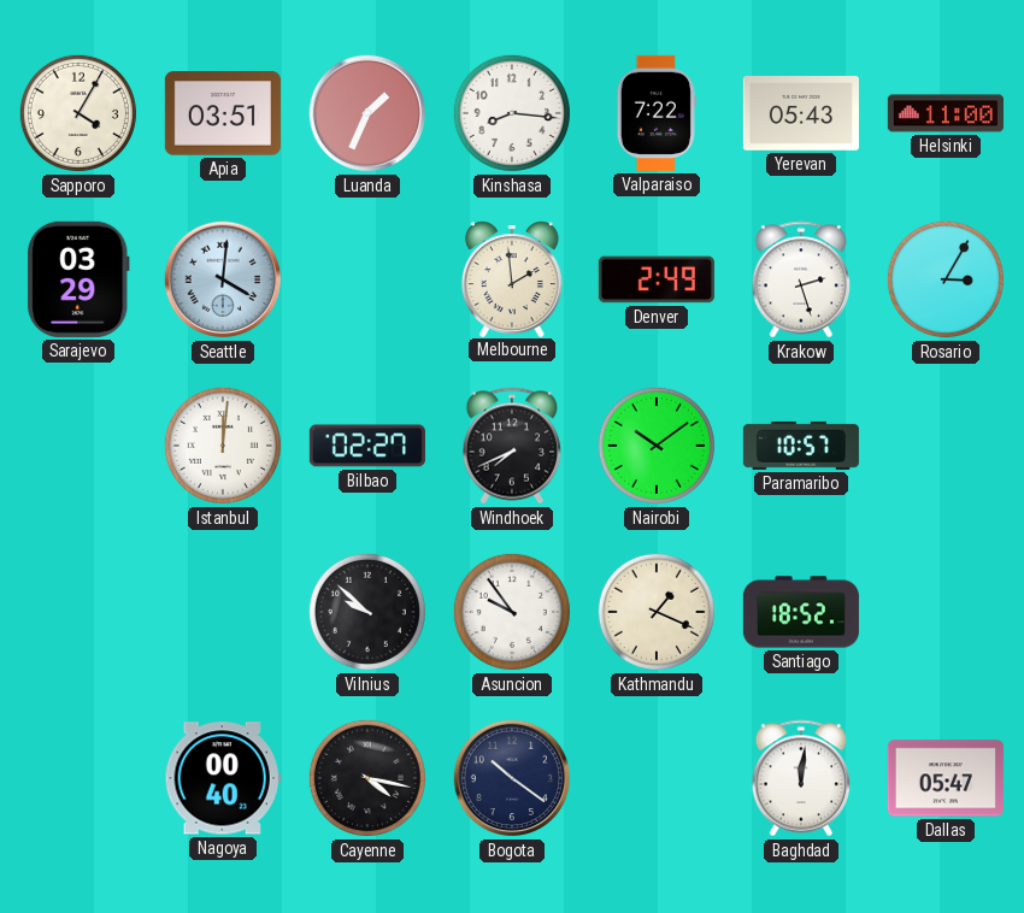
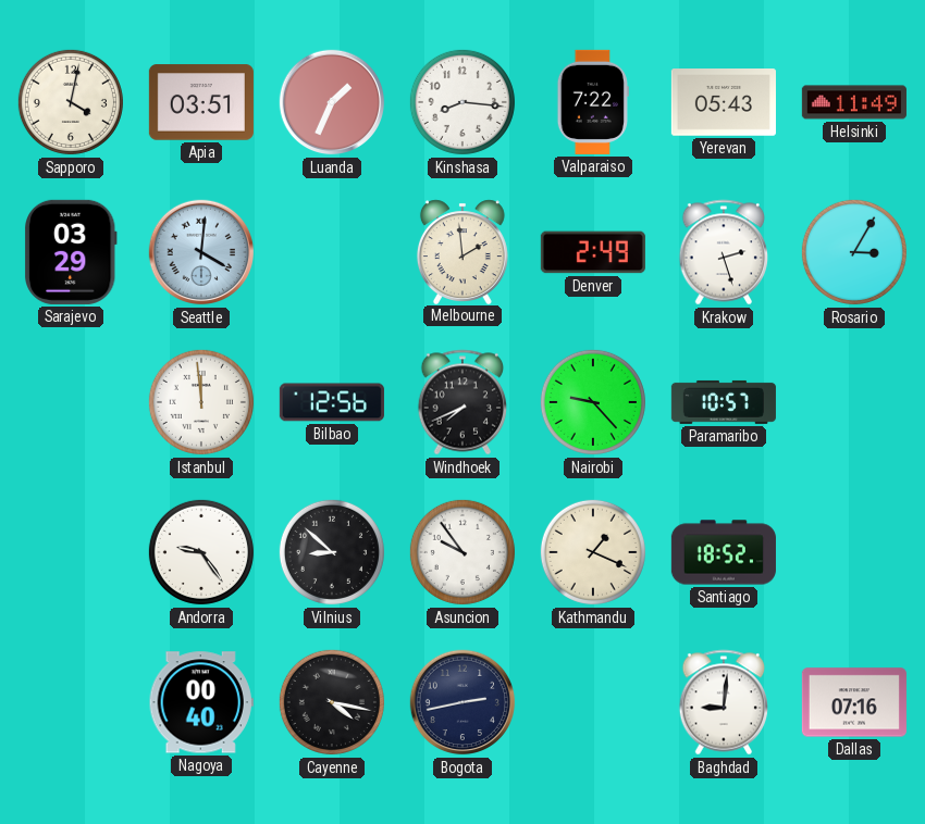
Sapporo: 4:05 -> 4:02
Helsinki: 11:00 -> 11:49
Istanbul: 12:01 -> 11:59
Bilbao: 02:27 -> 12:56
Nairobi: 10:09 -> 9:23
Andorra: none -> 9:24
Vilnius: 9:52 -> 8:52
Bogota: 10:21 -> 2:43
Baghdad: 12:01 -> 9:01
Dallas: 05:47 -> 07:16
